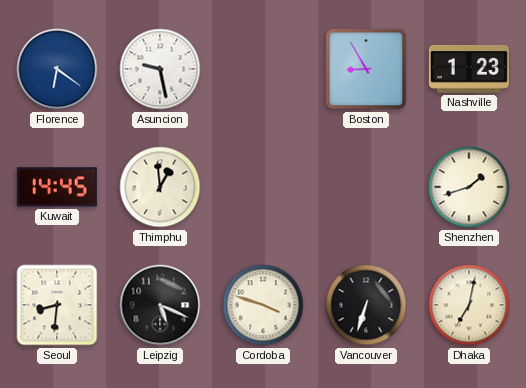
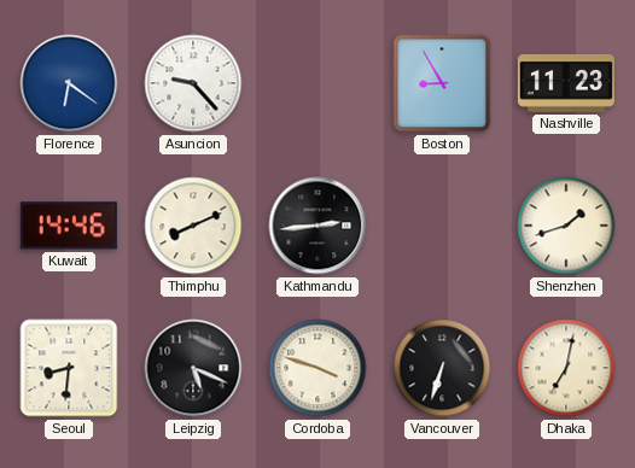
Asuncion: 9:28 -> 9:23
Nashville: 1:23 -> 11:23
Kuwait: 14:45 -> 14:46
Thimphu: 12:59 -> 8:11
Kathmandu: none -> 2:44
